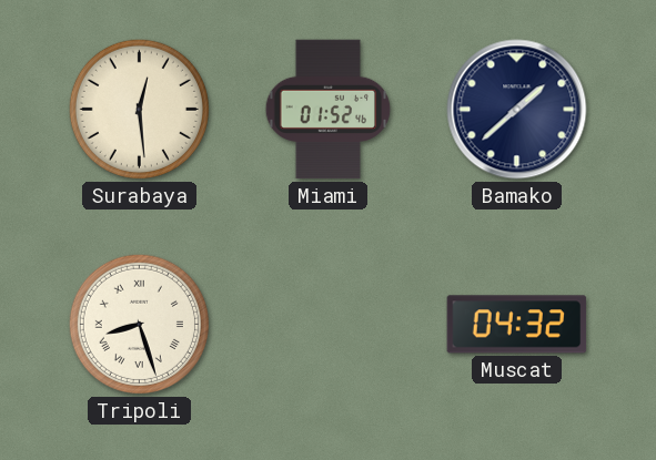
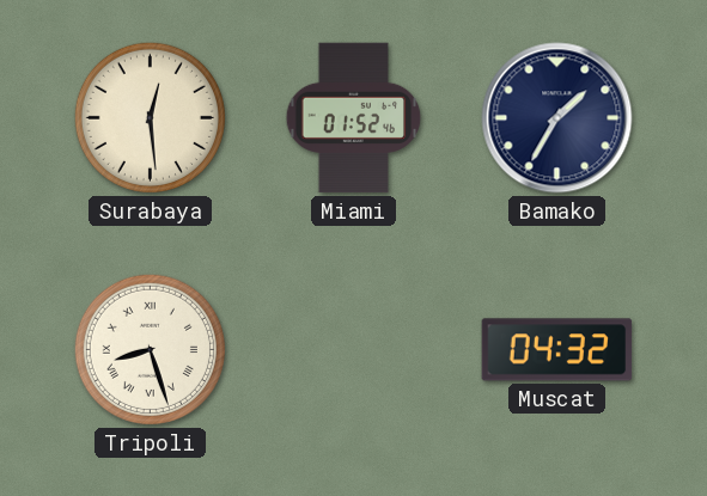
Bamako: 1:38 -> 1:35
